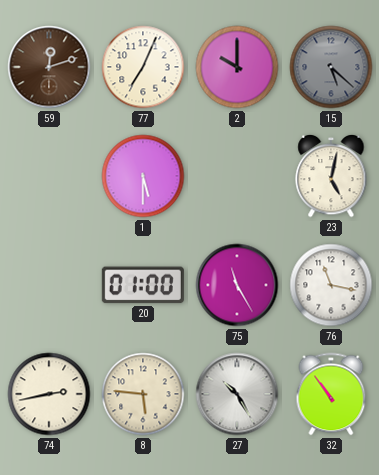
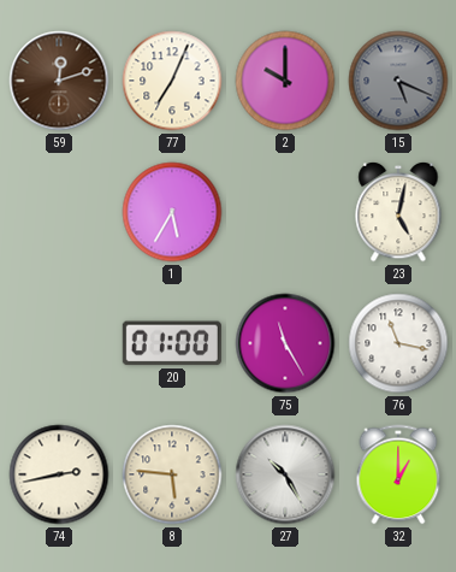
15: 5:22 -> 5:19
1: 5:30 -> 5:35
32: 10:54 -> 1:00
